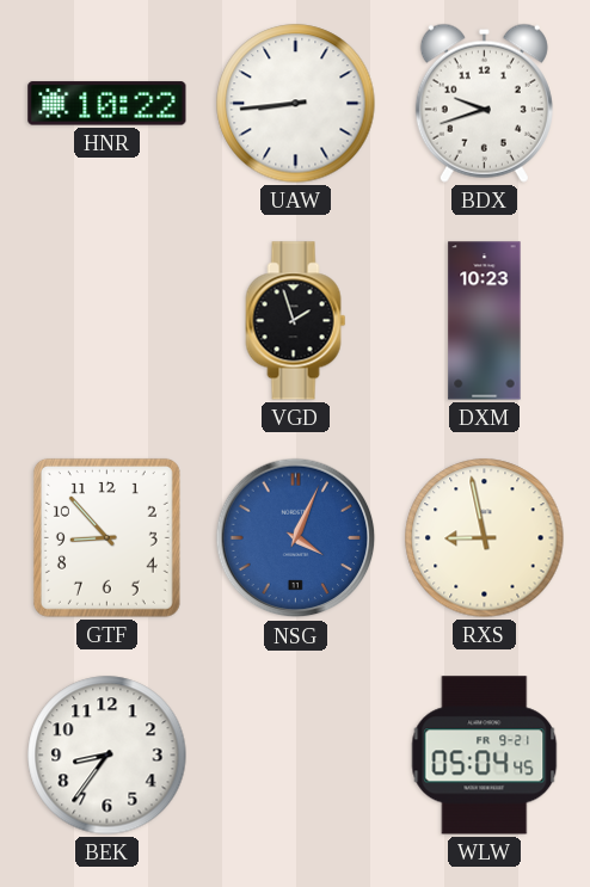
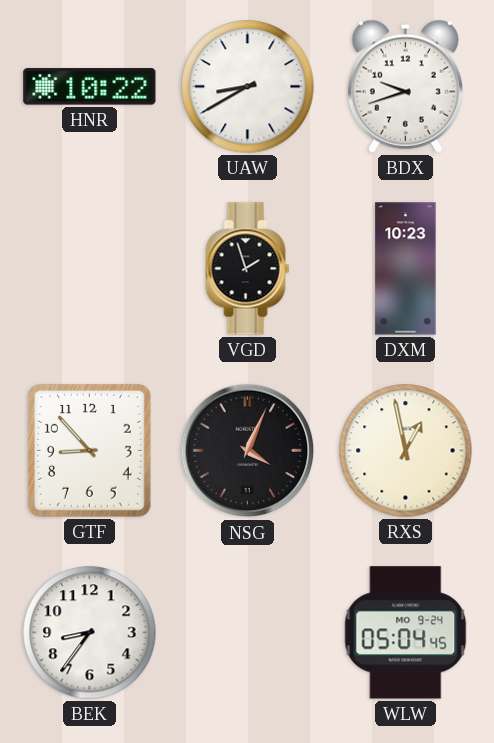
UAW: 8:44 -> 8:40
NSG dial: blue -> black
RXS: 8:58 -> 12:58
WLW date: FR 9-21 -> MO 9-24
